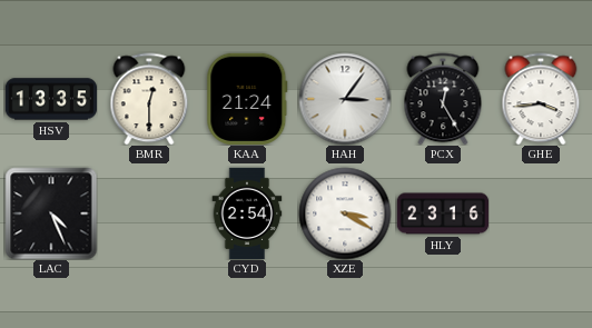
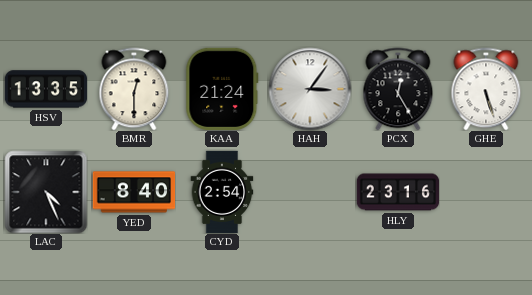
GHE: 3:44 -> 5:27
YED: none -> 8:40
XZE: 3:20 -> none
